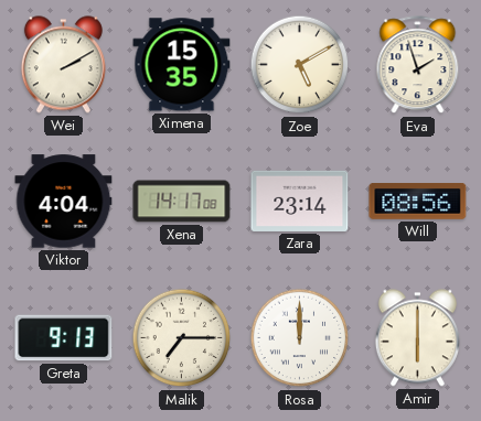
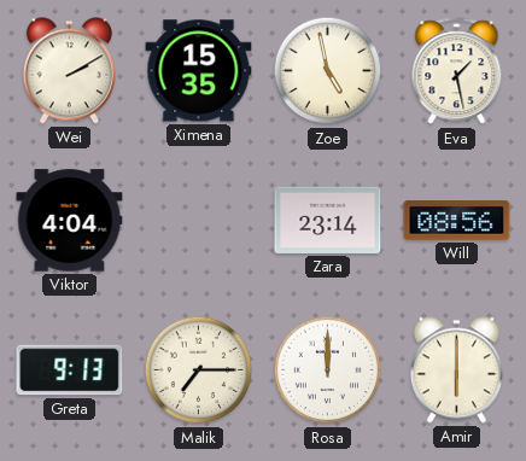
Zoe: 5:10 -> 4:58
Eva: 1:57 -> 1:28
Xena: 14:17 -> none
